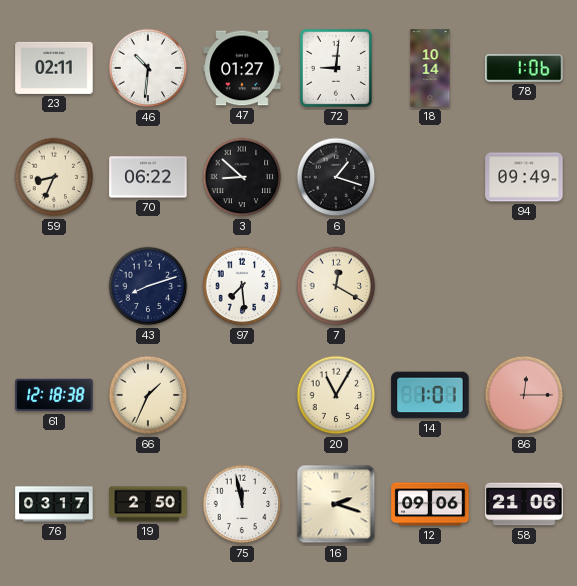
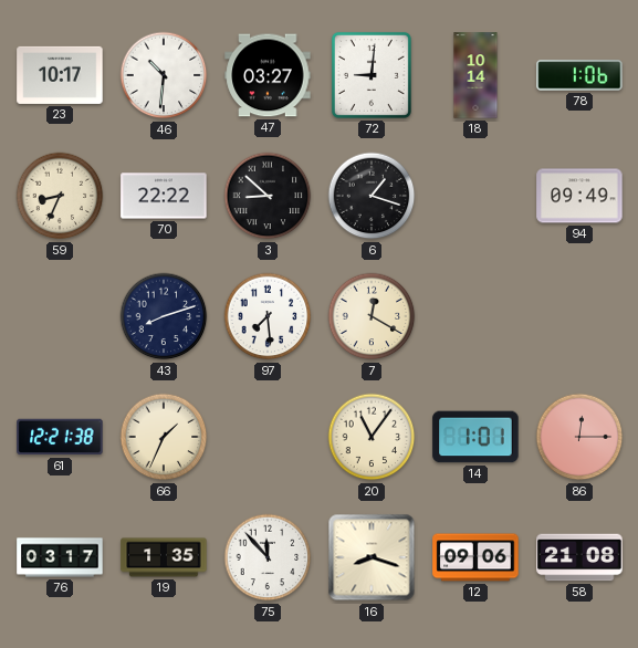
23: 02:11 -> 10:17
47: 01:27 -> 03:27
70: 06:22 -> 22:22
61: 12:18 -> 12:21
20: 11:05 -> 11:06
19: 2:50 -> 1:35
75: 11:58 -> 11:53
16: 2:18 -> 8:18
58: 21:06 -> 21:08
